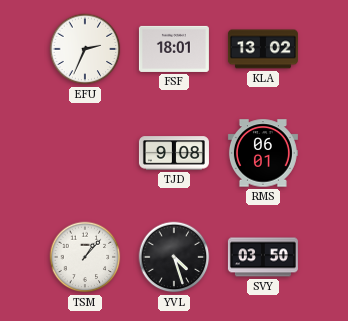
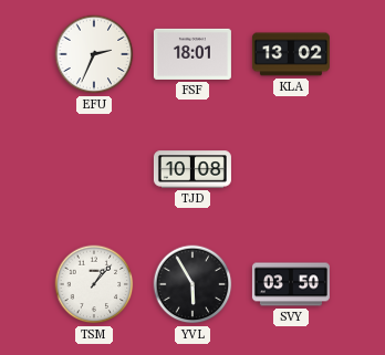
TJD: 9:08 -> 10:08
RMS: 06:01 -> none
YVL: 4:27 -> 5:55
